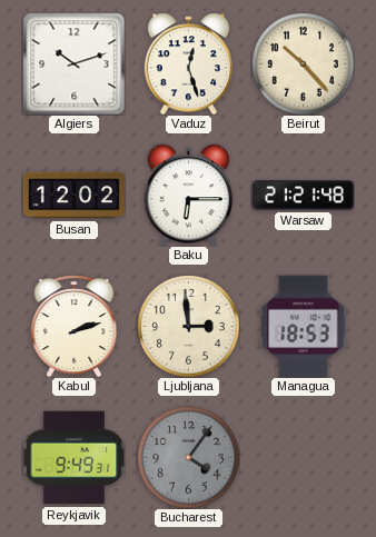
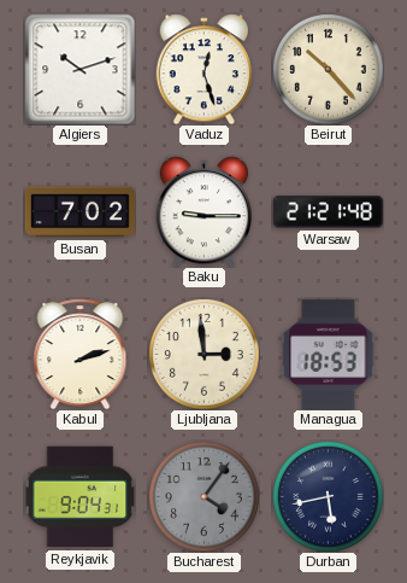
Busan: 12:02 -> 7:02
Baku: 6:15 -> 9:15
Reykjavik: 9:49 -> 9:04
Durban: none -> 5:43
